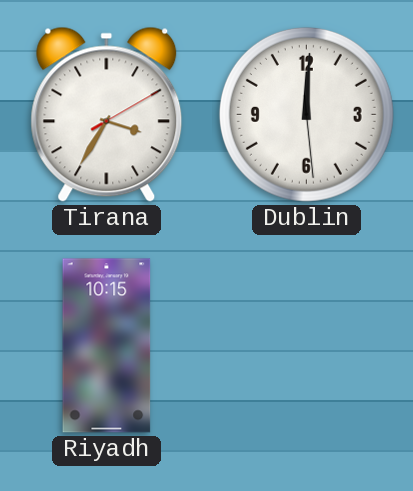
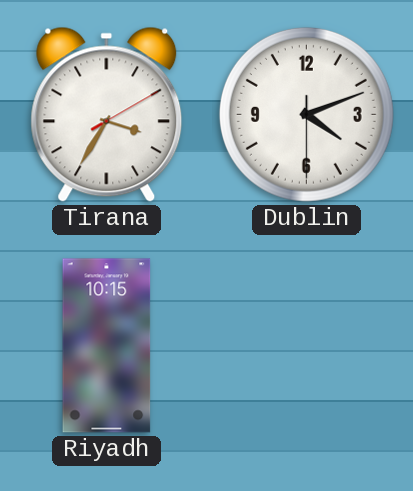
Dublin: 12:00 -> 4:11
